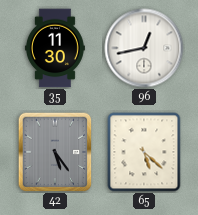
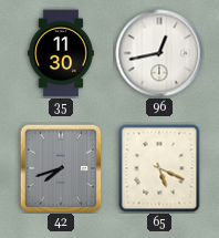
42: 5:24 -> 7:42
65: 5:22 -> 5:19
